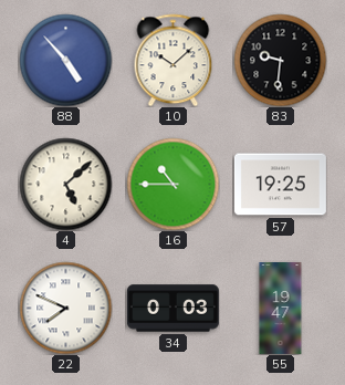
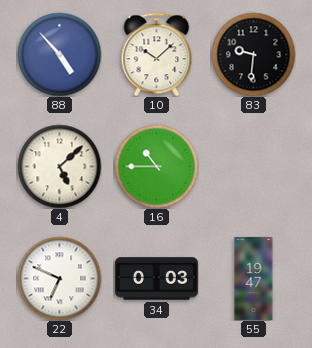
57: 19:25 -> none
22: 7:49 -> 6:49
